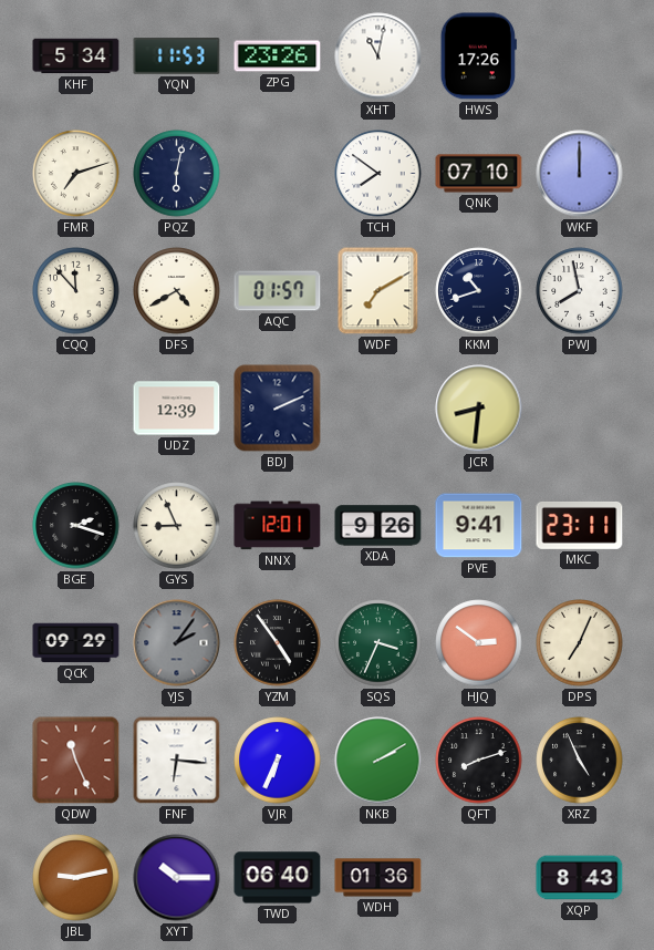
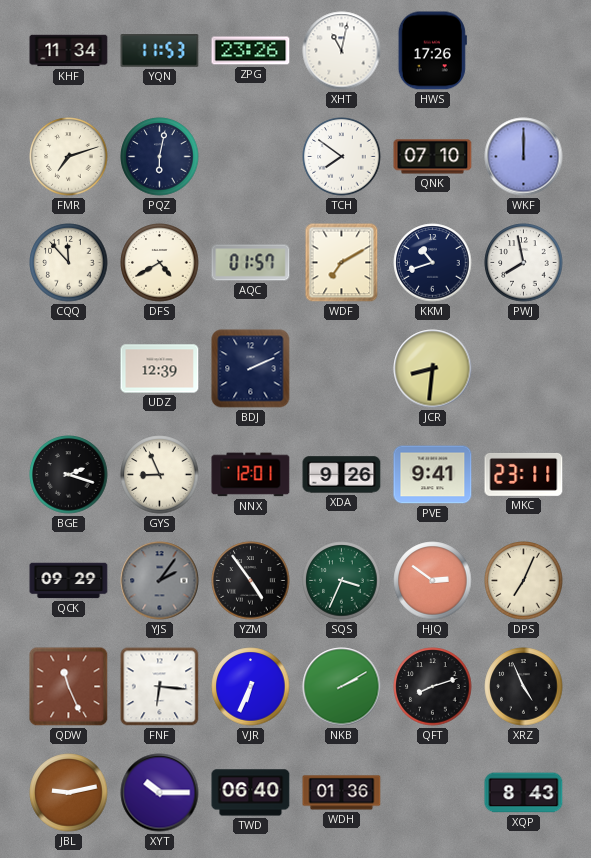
KHF: 5:34 -> 11:34
